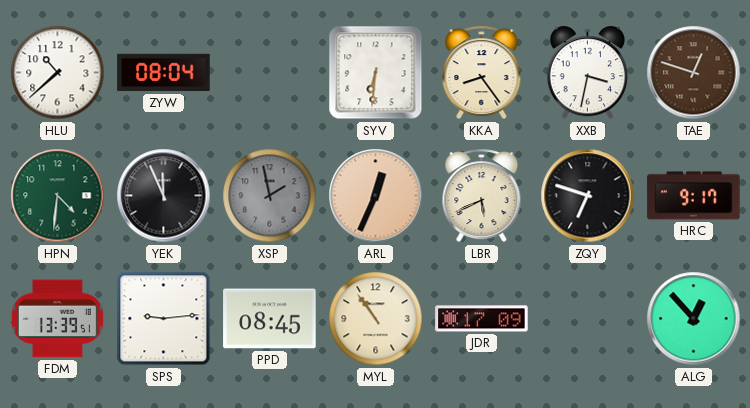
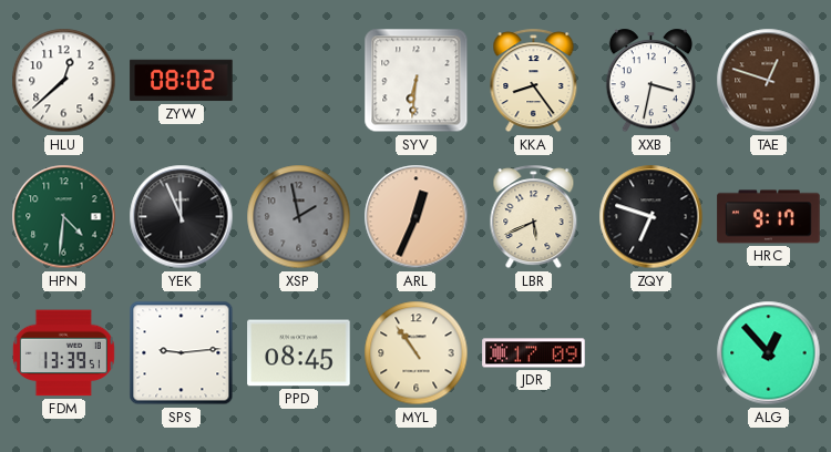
HLU: 10:38 -> 12:38
ZYW: 08:04 -> 08:02
